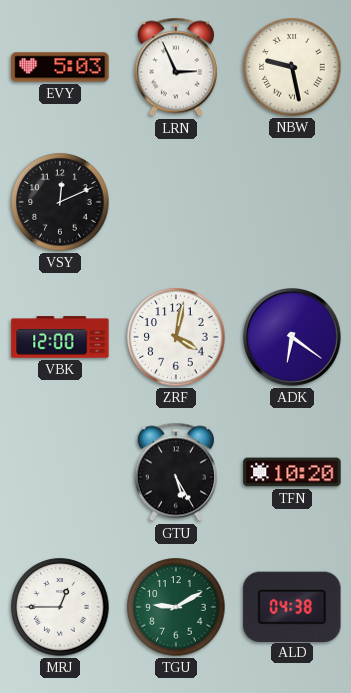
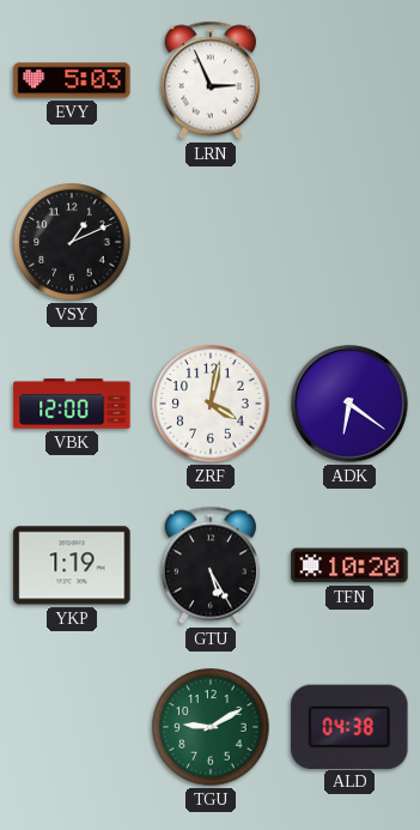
NBW: 9:28 -> none
VSY: 12:11 -> 1:11
YKP: none -> 1:19
MRJ: 12:45 -> none
